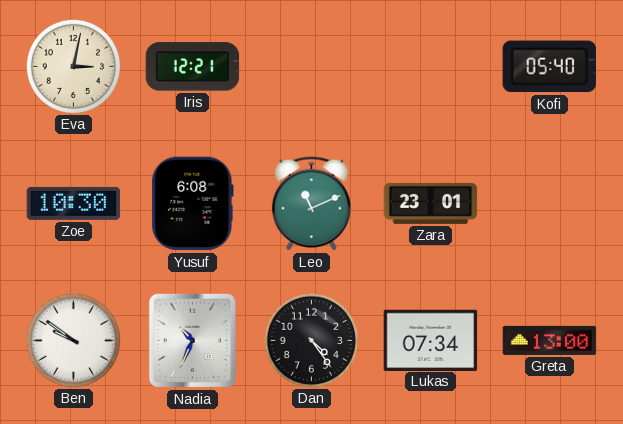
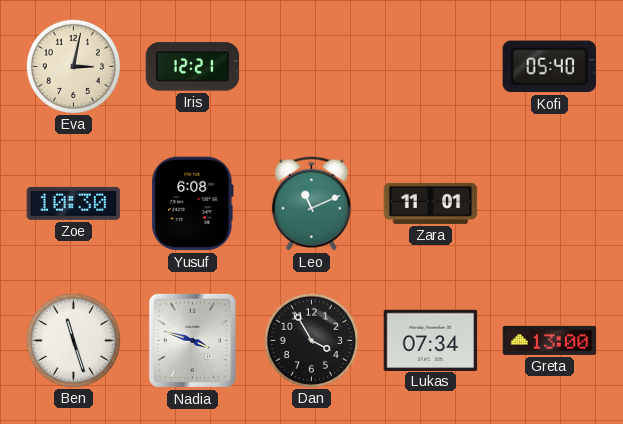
Zara: 23:01 -> 11:01
Ben: 9:51 -> 11:27
Nadia: 10:34 -> 3:48
Dan: 4:24 -> 3:55
